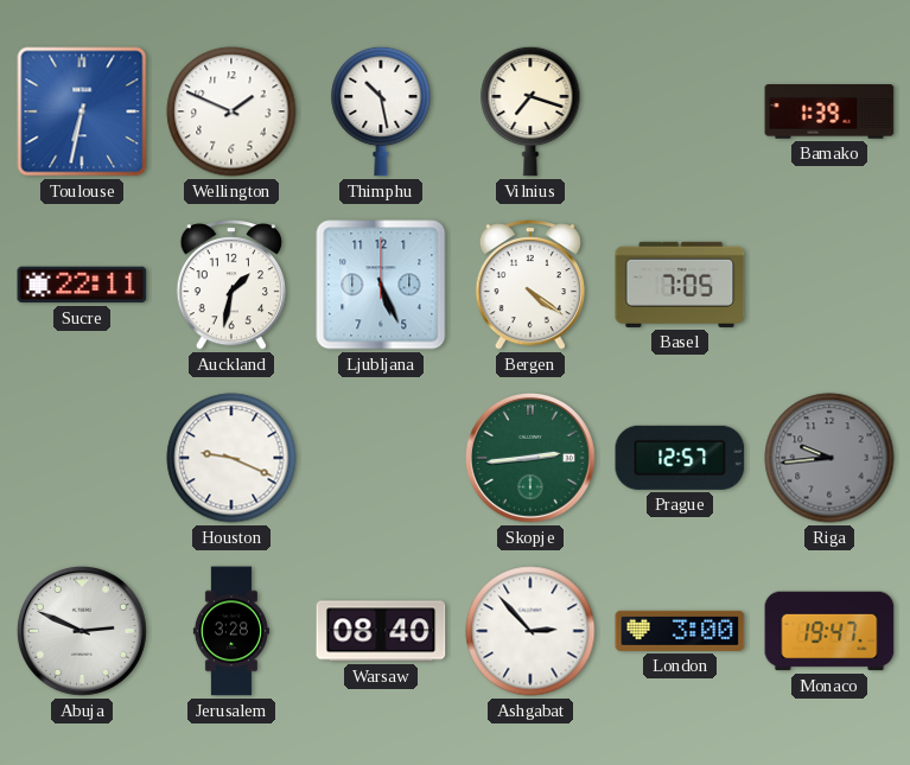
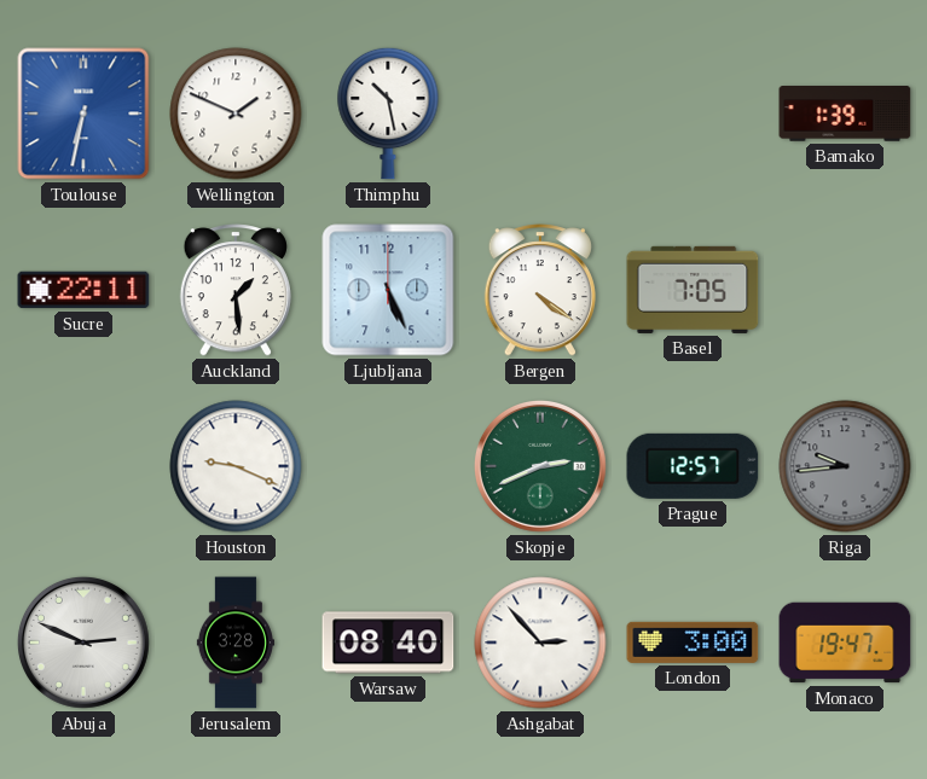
Vilnius: 7:18 -> none
Auckland: 1:32 -> 1:29
Skopje: 2:44 -> 2:41
